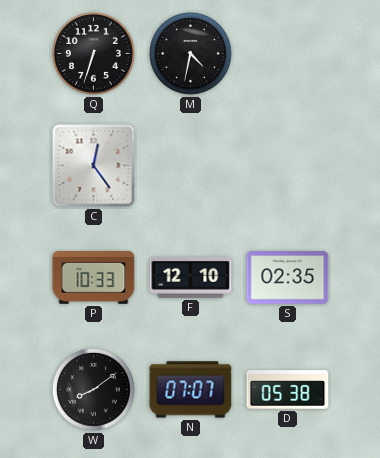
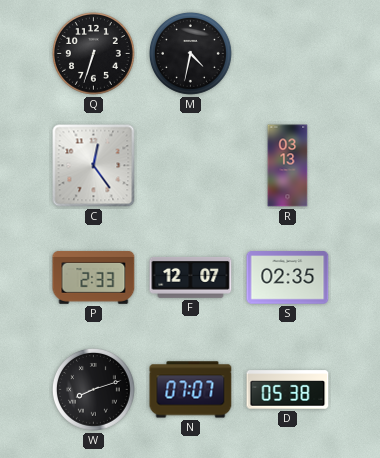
R: none -> 03:13
P: 10:33 -> 2:33
F: 12:10 -> 12:07
W: 8:09 -> 8:12
